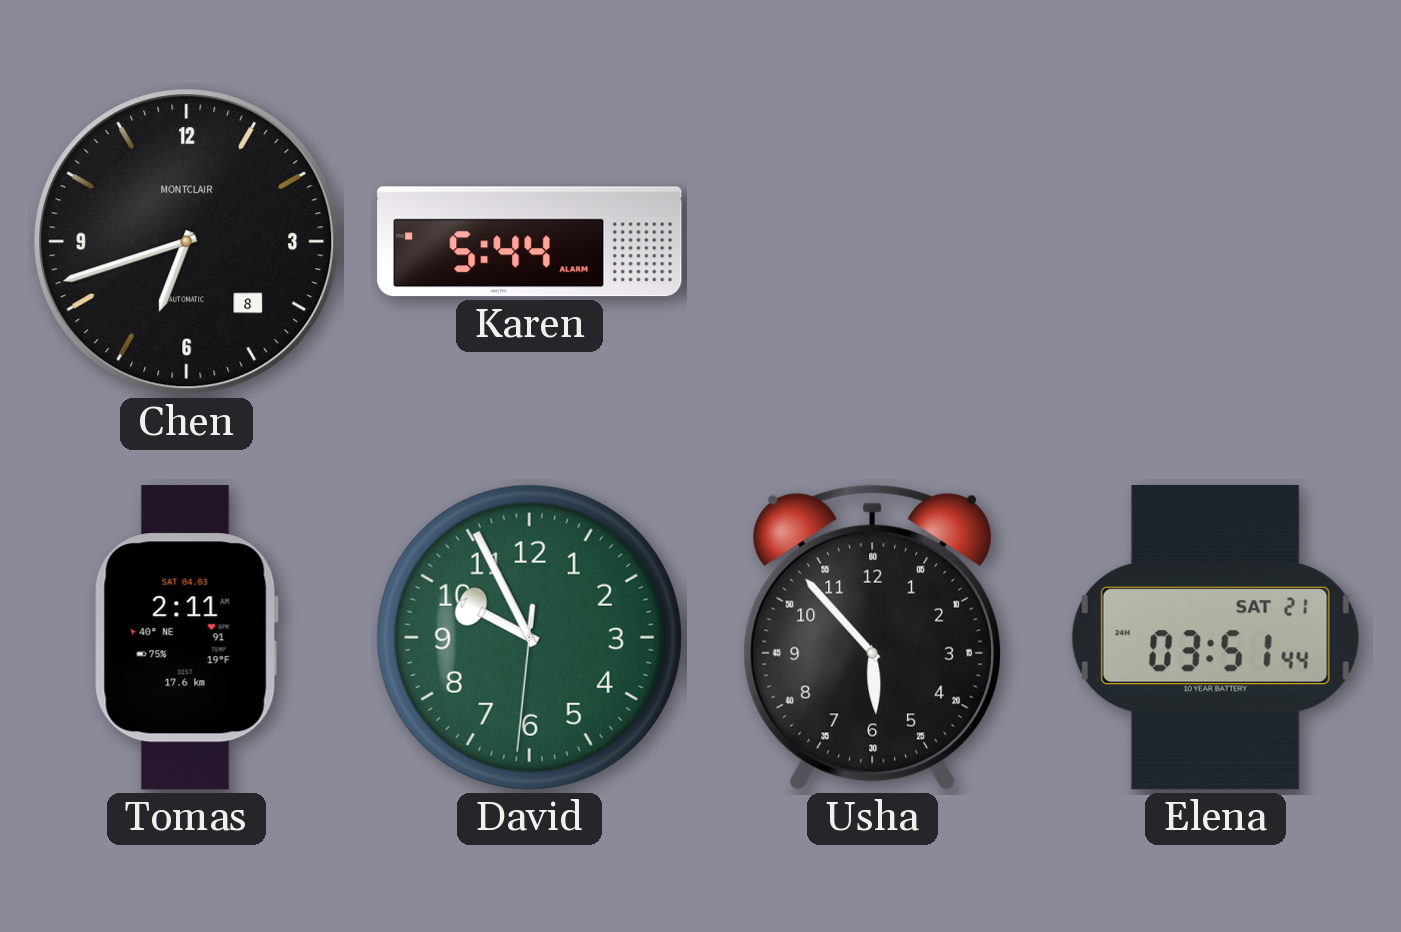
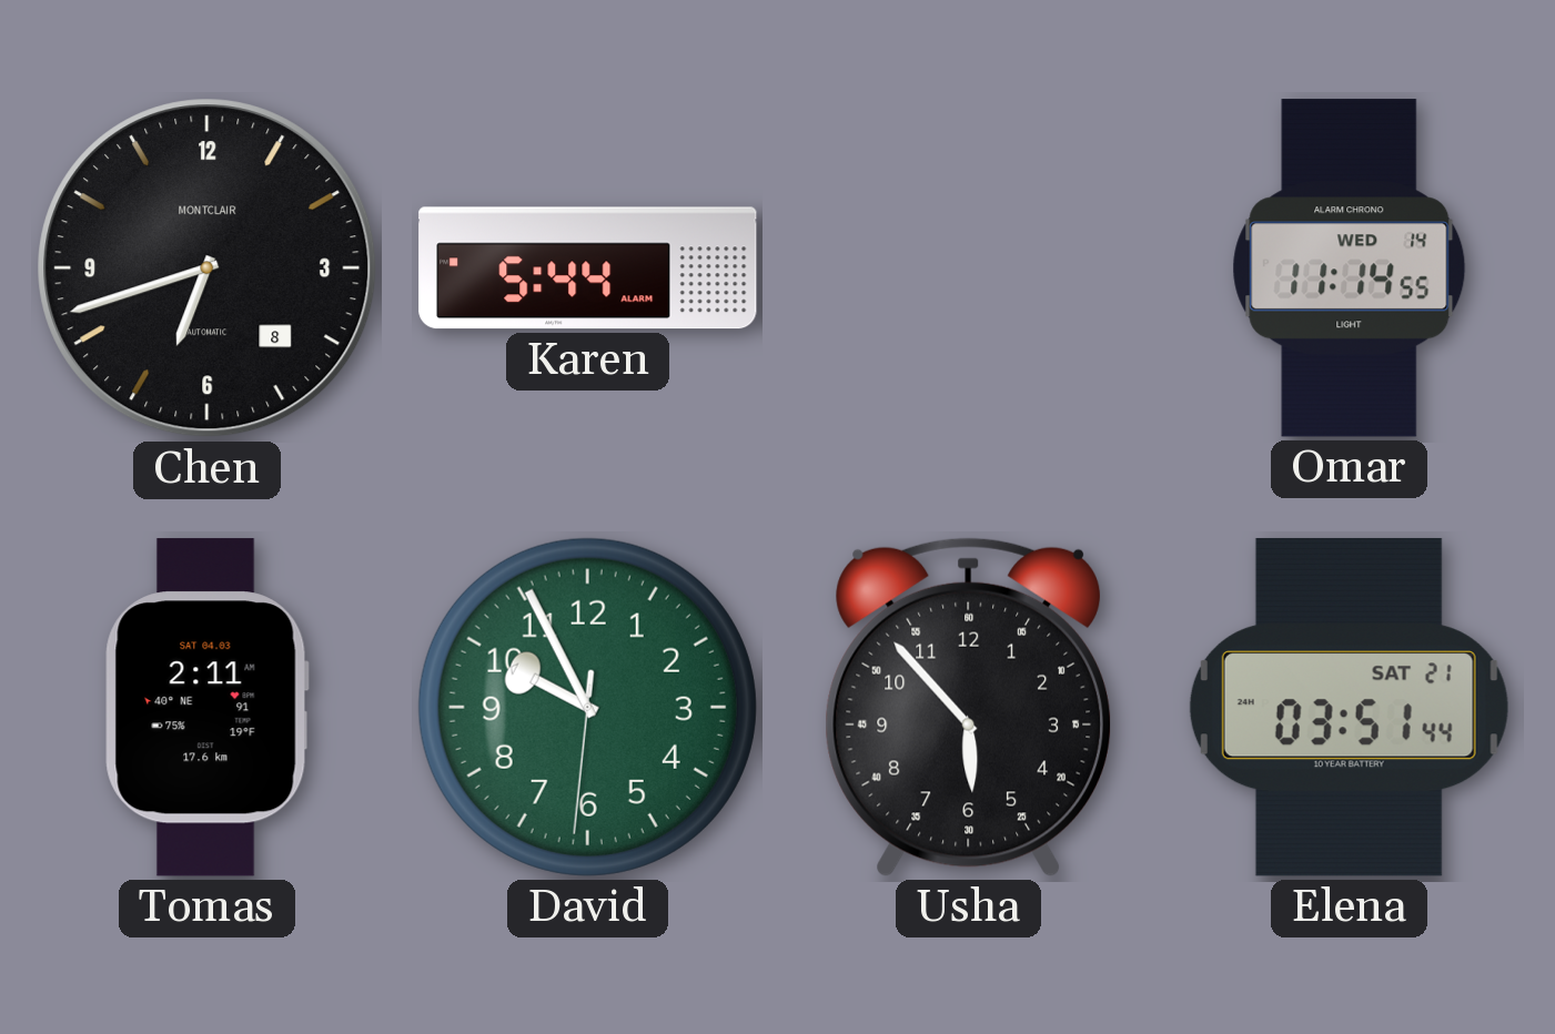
Omar: none -> 11:14
